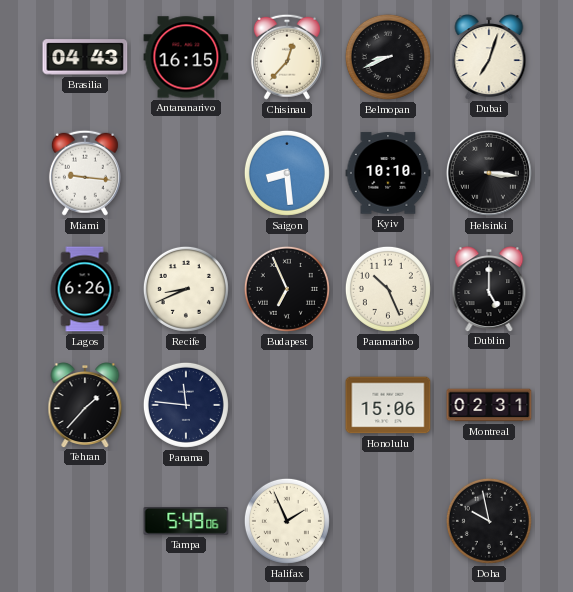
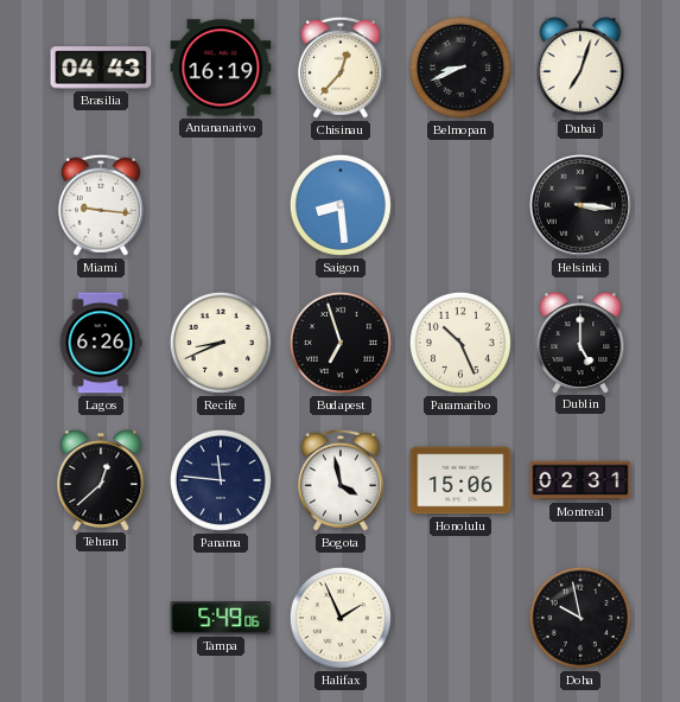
Antananarivo: 16:15 -> 16:19
Kyiv: 10:10 -> none
Budapest: 6:56 -> 6:57
Tehran: 1:37 -> 12:38
Bogota: none -> 3:58
